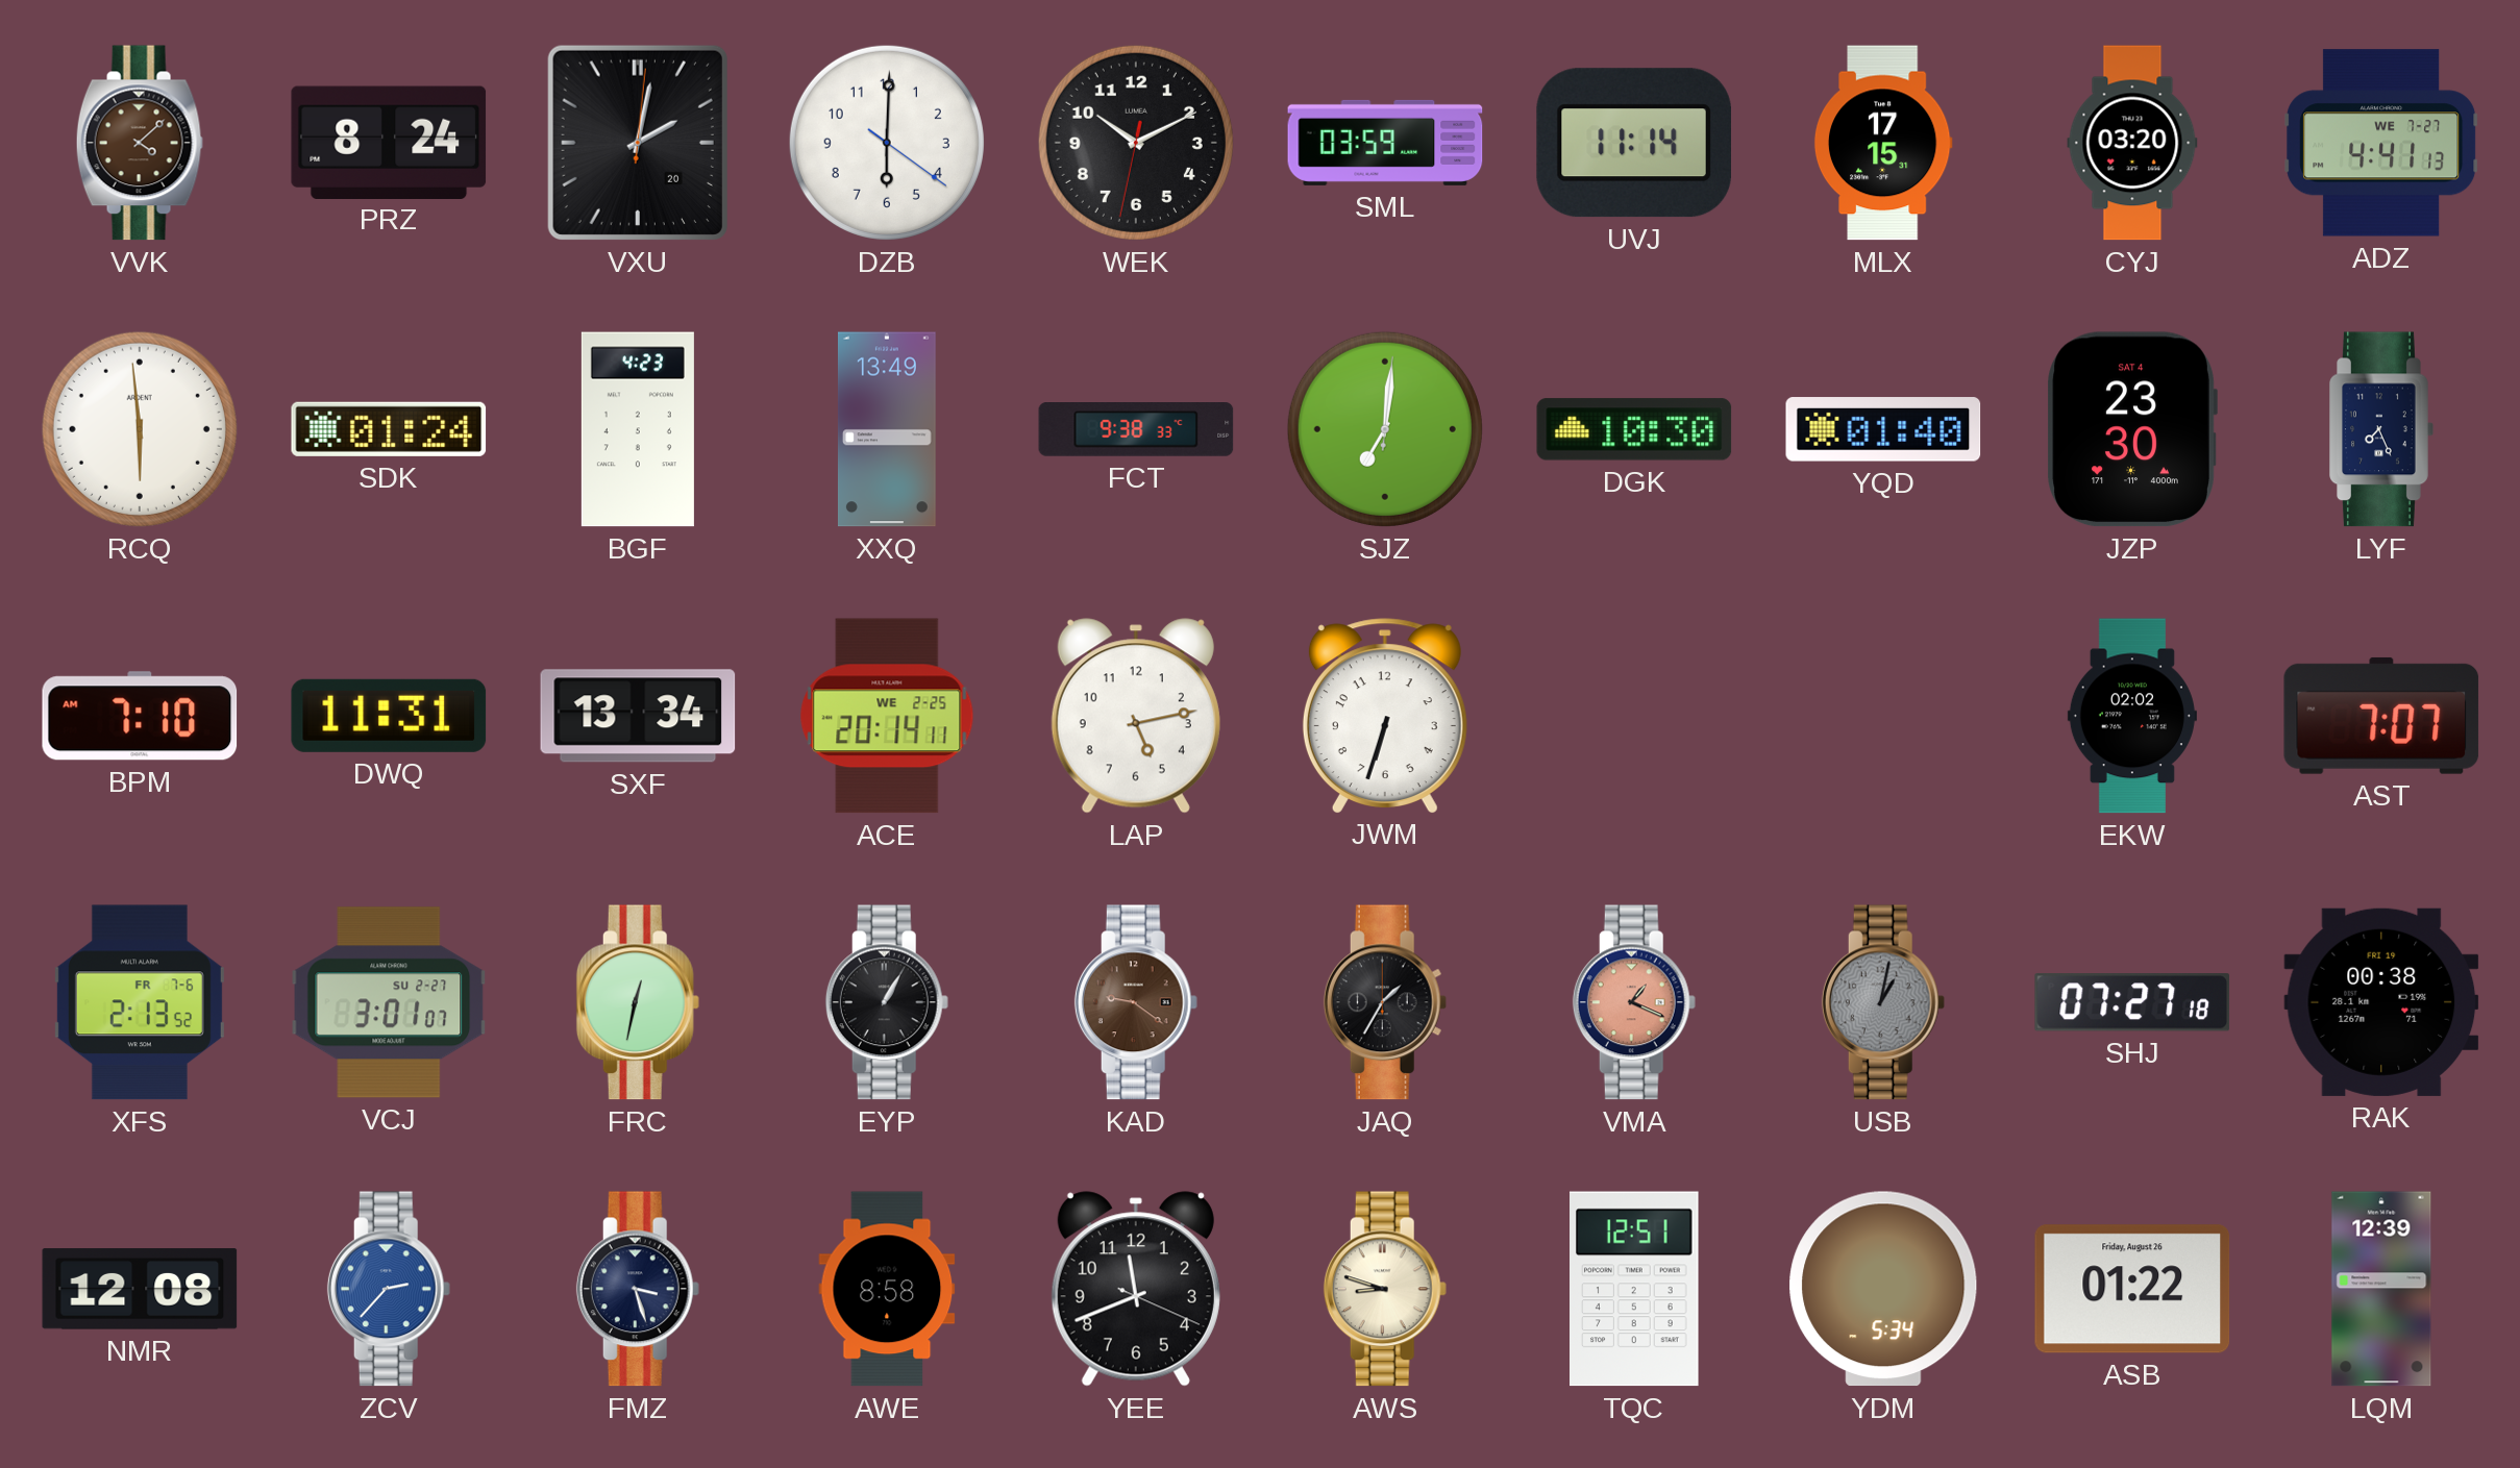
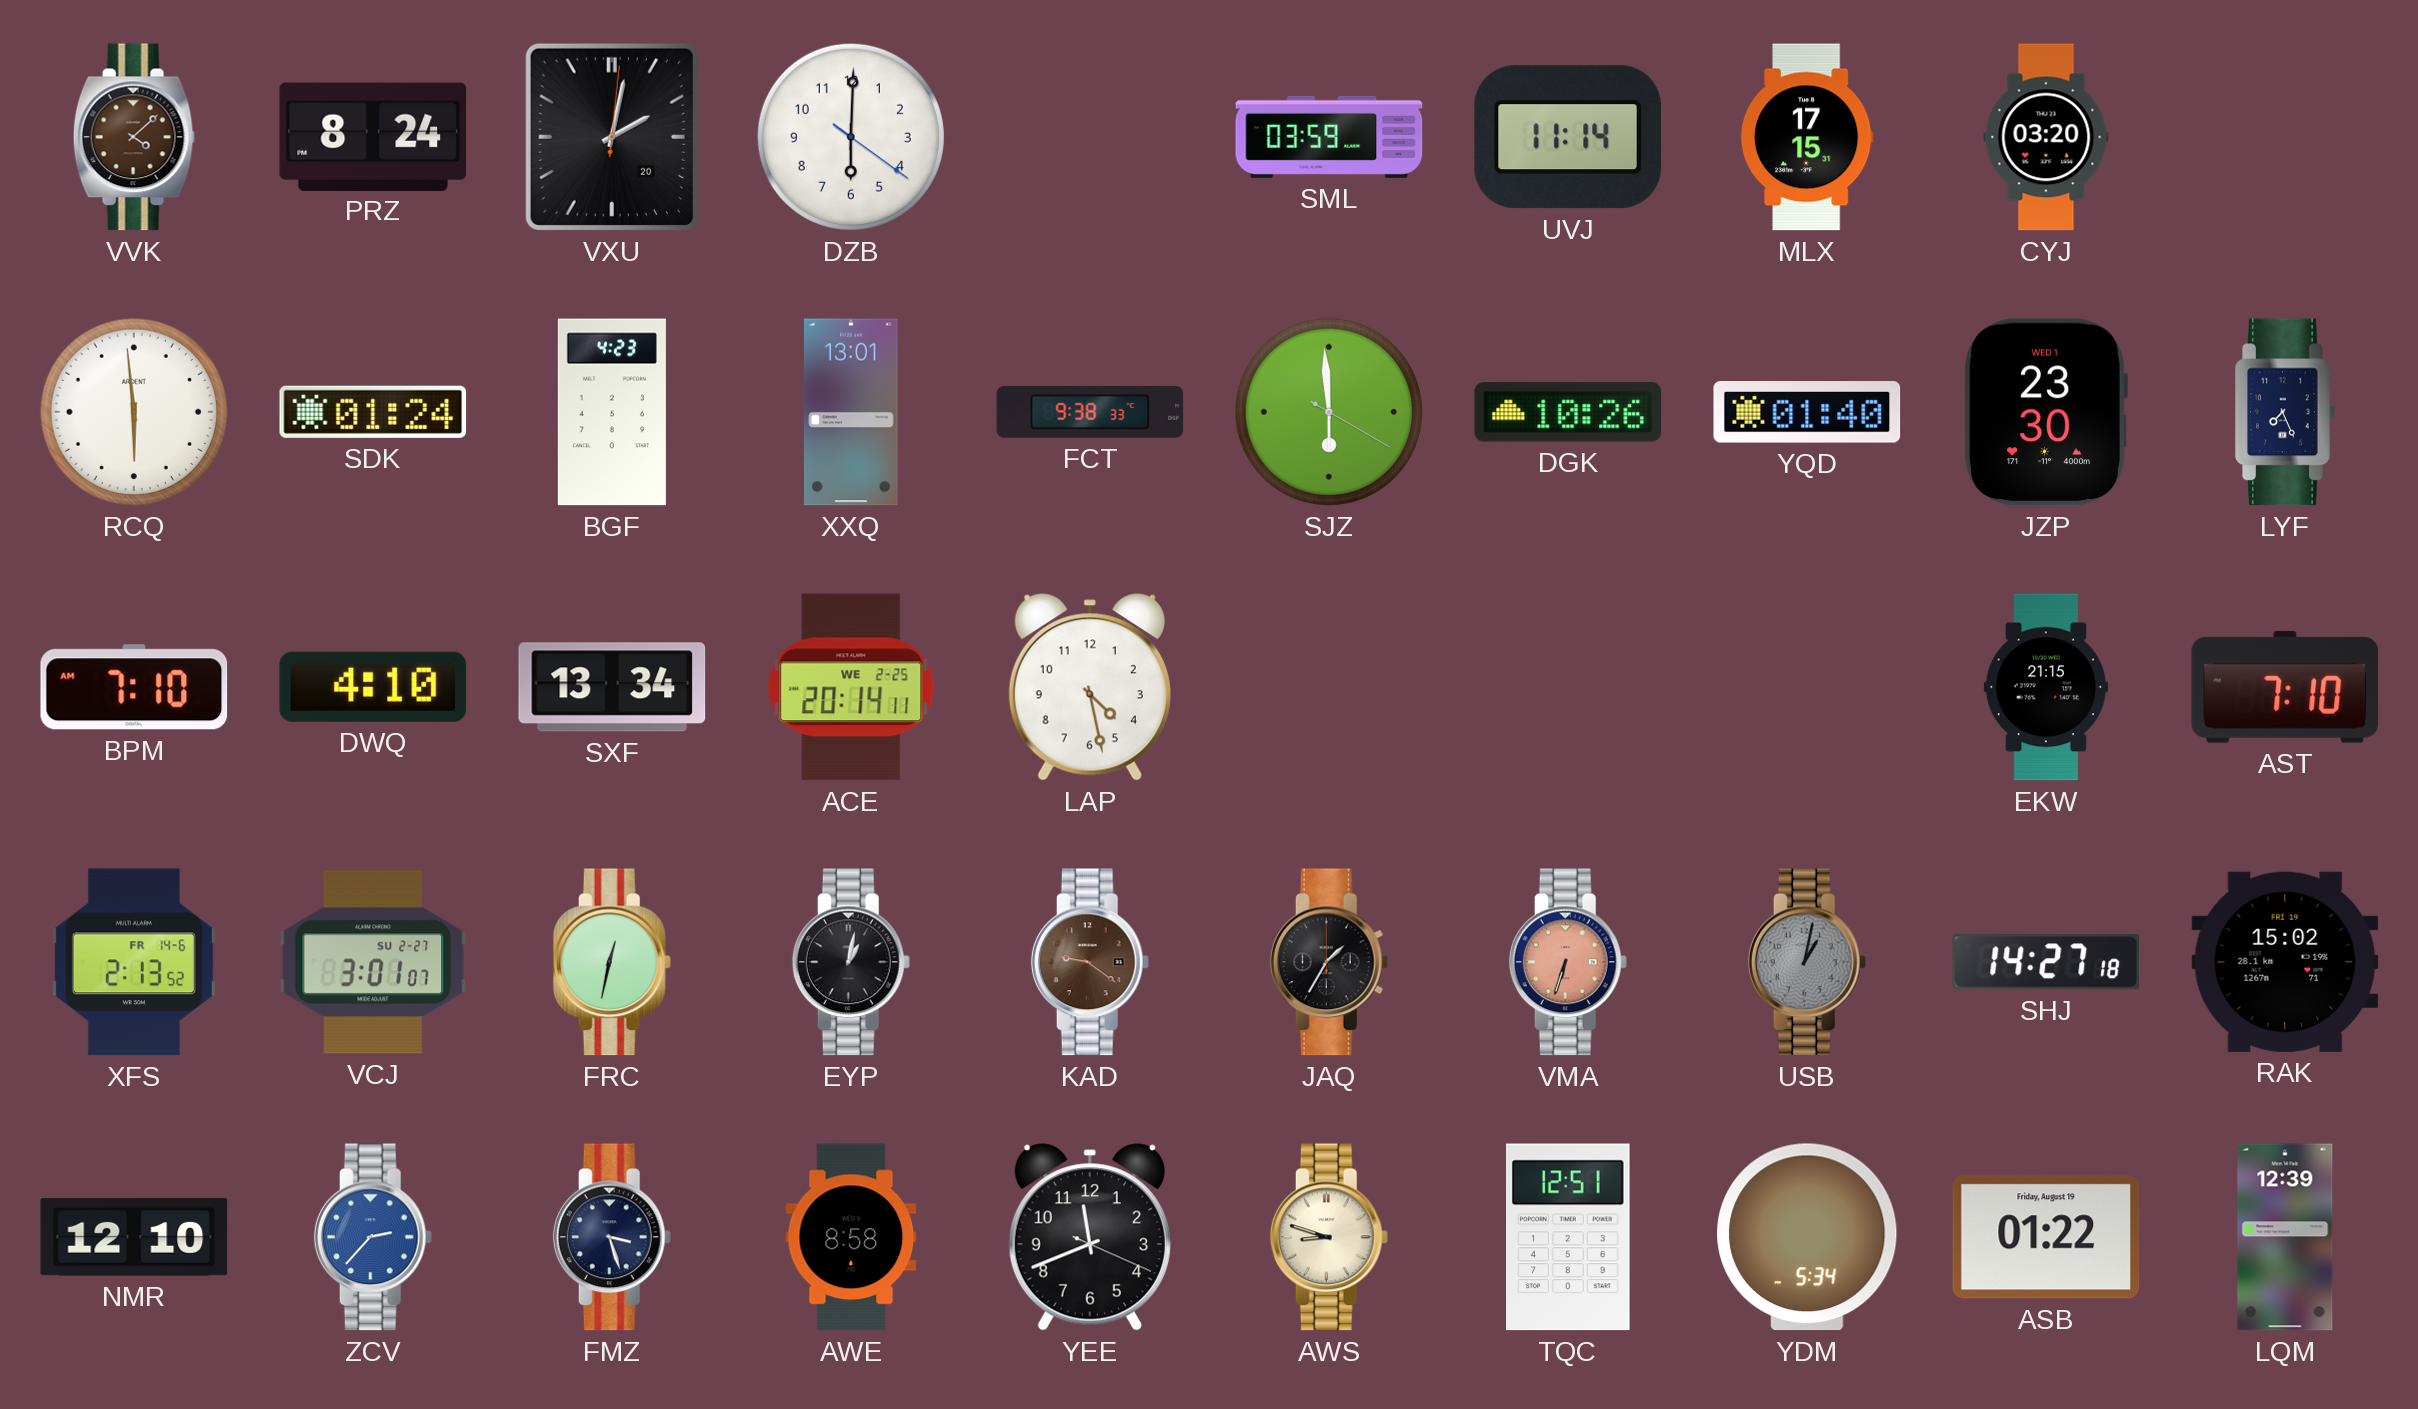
WEK: 10:10 -> none
ADZ: 4:41 -> none
XXQ: 13:49 -> 13:01
SJZ: 7:01 -> 5:59
DGK: 10:30 -> 10:26
JZP date: SAT 4 -> WED 1
DWQ: 11:31 -> 4:10
LAP: 5:13 -> 4:28
JWM: 6:33 -> none
EKW: 02:02 -> 21:15
AST: 7:07 -> 7:10
XFS date: FR 7-6 -> FR 14-6
EYP: 1:05 -> 1:02
VMA: 1:19 -> 6:33
SHJ: 07:27 -> 14:27
RAK: 00:38 -> 15:02
NMR: 12:08 -> 12:10
ASB date: Friday, August 26 -> Friday, August 19
